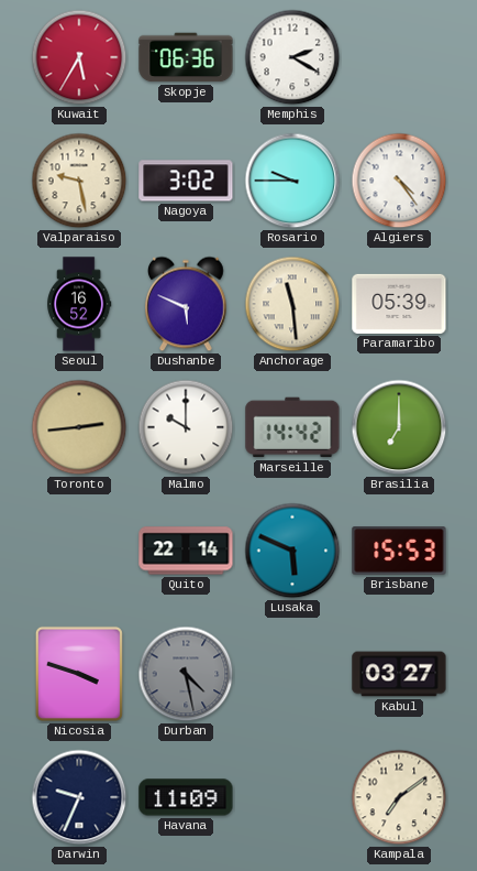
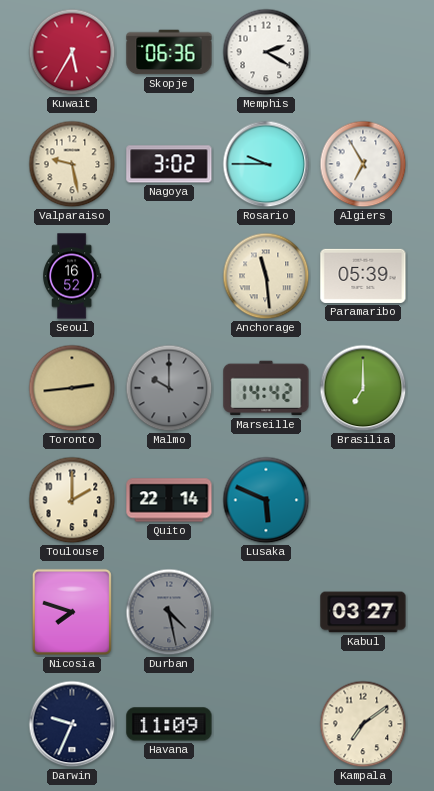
Algiers: 4:24 -> 6:55
Dushanbe: 5:49 -> none
Malmo dial: white -> grey
Toulouse: none -> 2:00
Brisbane: 15:53 -> none
Nicosia: 3:48 -> 7:48
